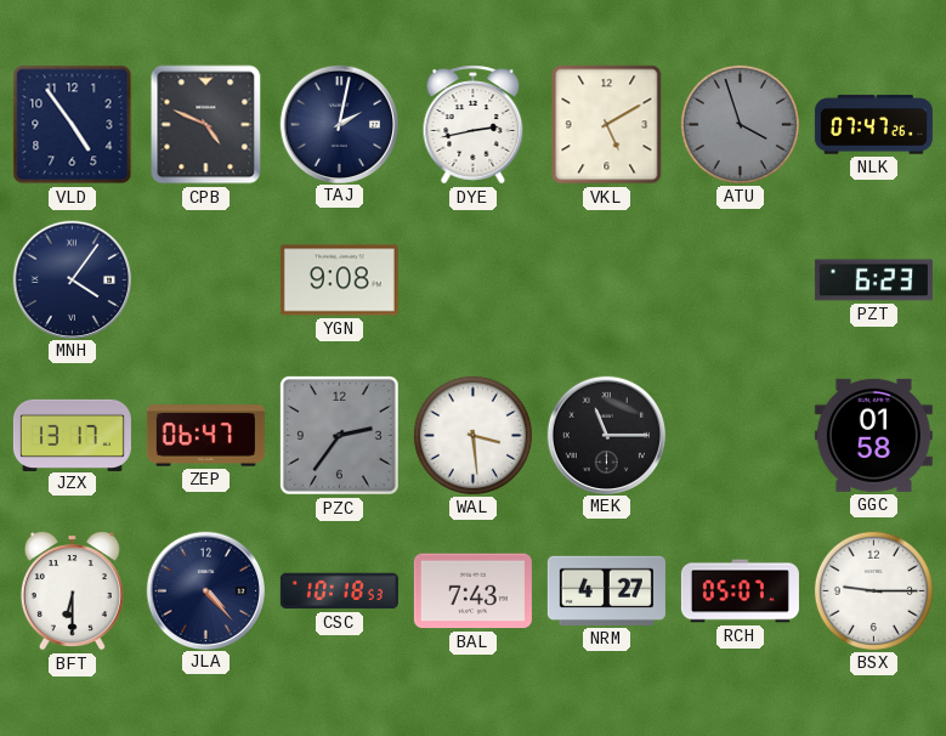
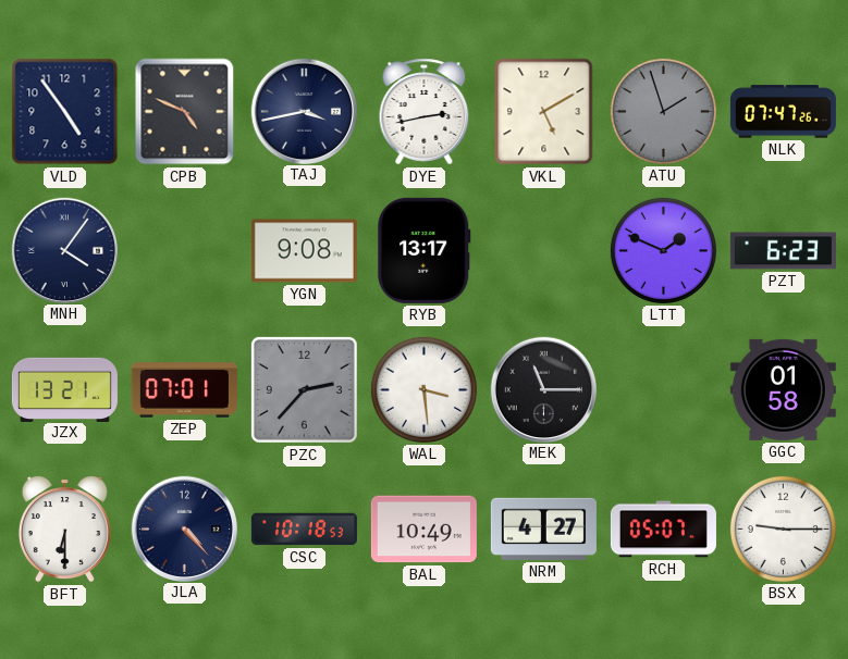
TAJ: 2:02 -> 3:43
ATU: 3:57 -> 1:57
RYB: none -> 13:17
LTT: none -> 1:49
JZX: 13:17 -> 13:21
ZEP: 06:47 -> 07:01
PZC: 2:36 -> 2:37
BAL: 7:43 -> 10:49
